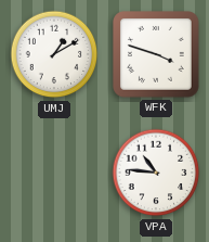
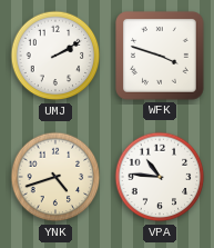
UMJ: 1:10 -> 2:10
YNK: none -> 4:42
